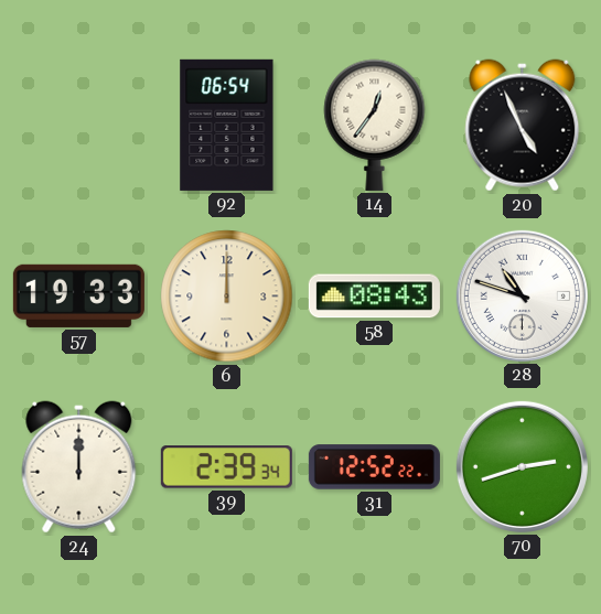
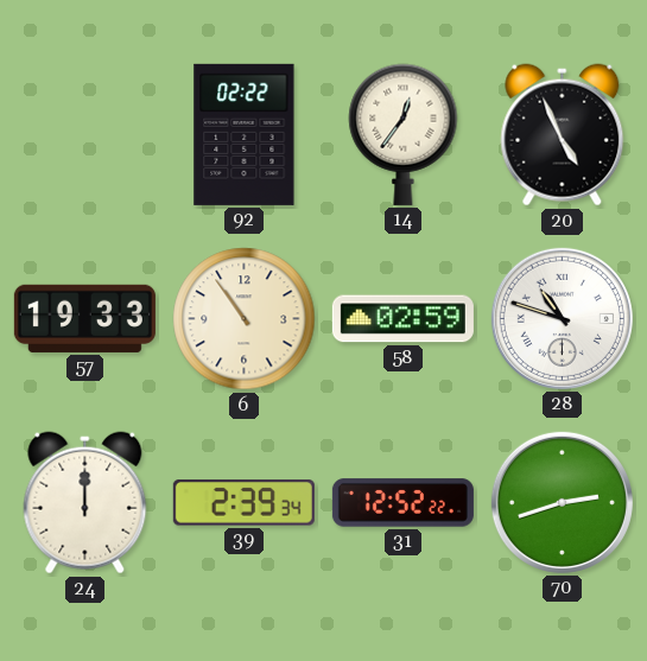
92: 06:54 -> 02:22
6: 12:00 -> 10:54
58: 08:43 -> 02:59
